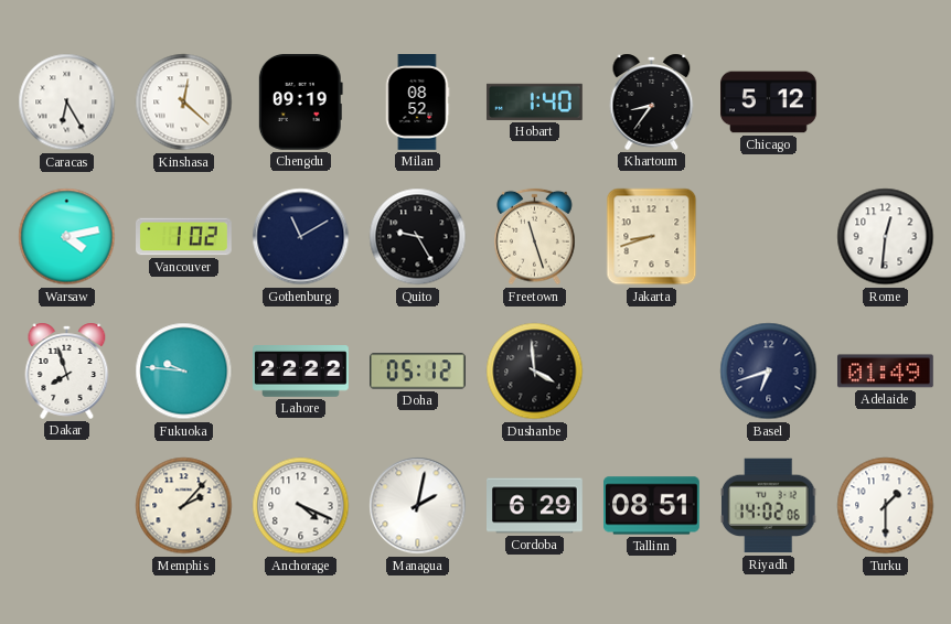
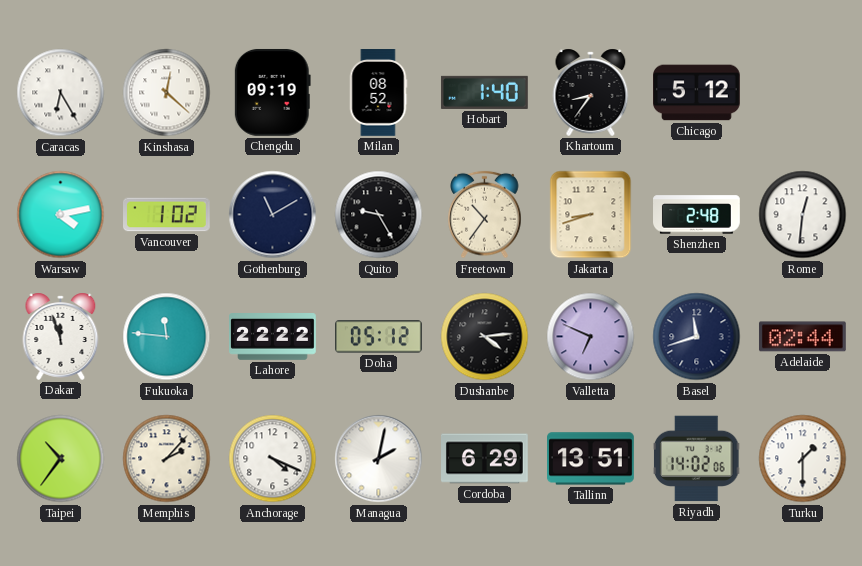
Freetown: 11:27 -> 10:36
Shenzhen: none -> 2:48
Dakar: 7:57 -> 11:57
Fukuoka: 9:46 -> 11:46
Dushanbe: 3:59 -> 4:14
Valletta: none -> 6:49
Basel: 6:42 -> 11:42
Adelaide: 01:49 -> 02:44
Taipei: none -> 10:36
Tallinn: 08:51 -> 13:51
